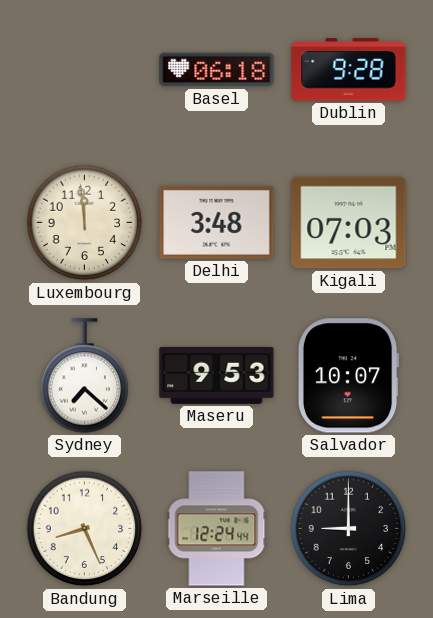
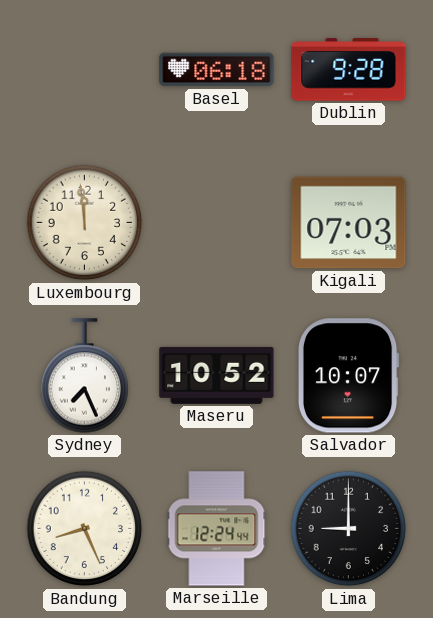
Delhi: 3:48 -> none
Sydney: 7:22 -> 7:26
Maseru: 9:53 -> 10:52
